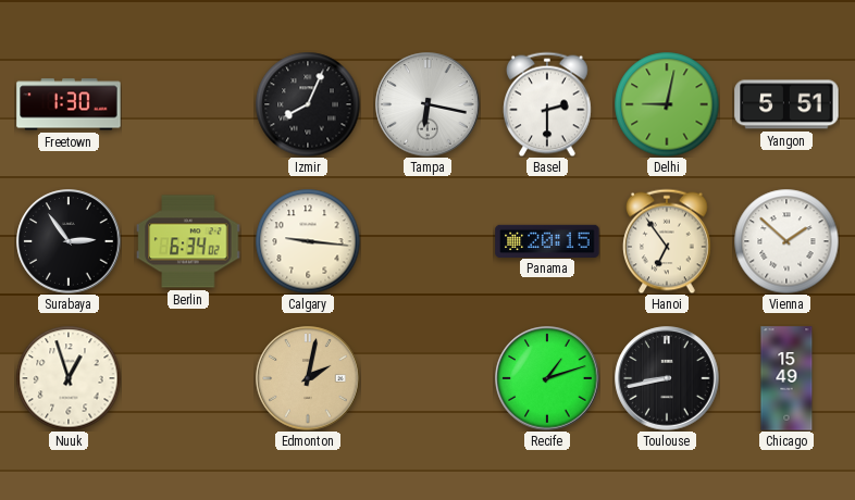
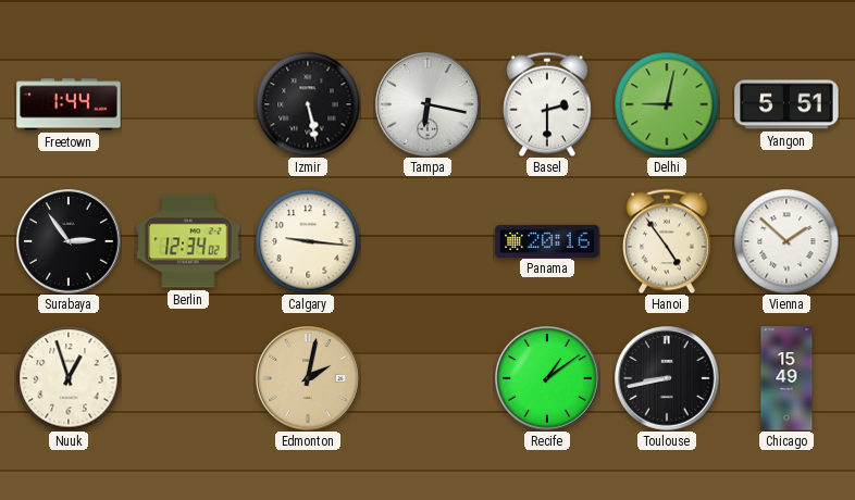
Freetown: 1:30 -> 1:44
Izmir: 8:04 -> 5:28
Berlin: 6:34 -> 12:34
Panama: 20:15 -> 20:16
Hanoi: 6:54 -> 4:54
Recife: 1:12 -> 1:09
